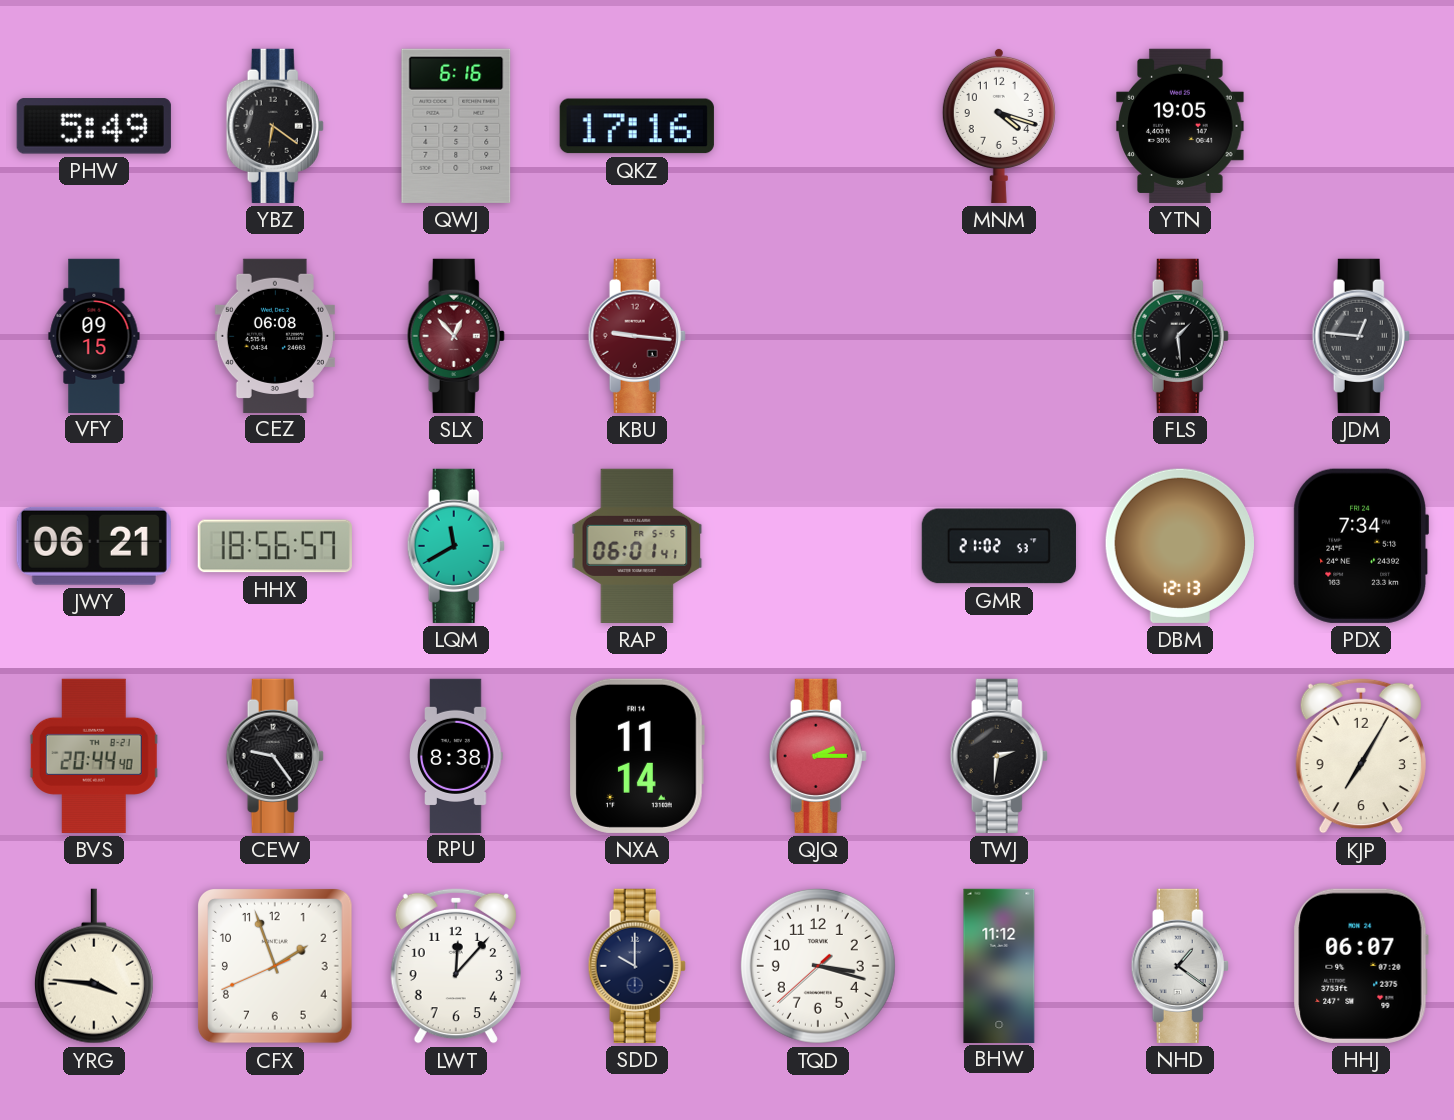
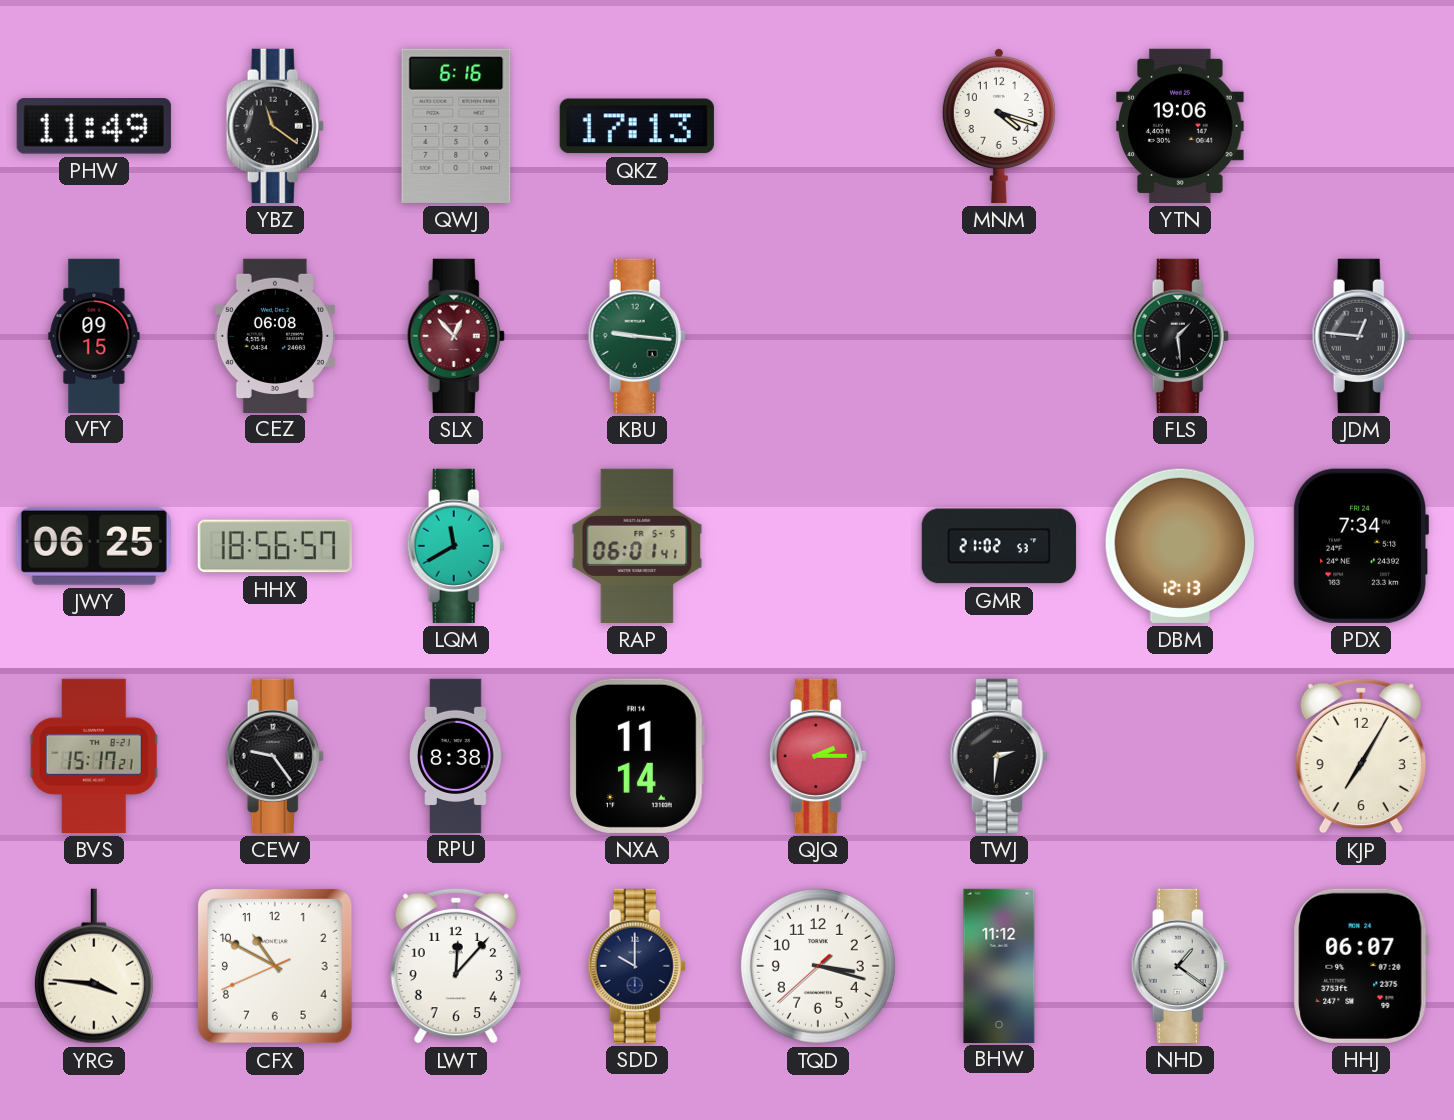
PHW: 5:49 -> 11:49
YBZ: 6:21 -> 11:21
QKZ: 17:16 -> 17:13
YTN: 19:05 -> 19:06
KBU dial: burgundy -> green
JWY: 06:21 -> 06:25
BVS: 20:44 -> 15:17
CFX: 1:56 -> 10:49
